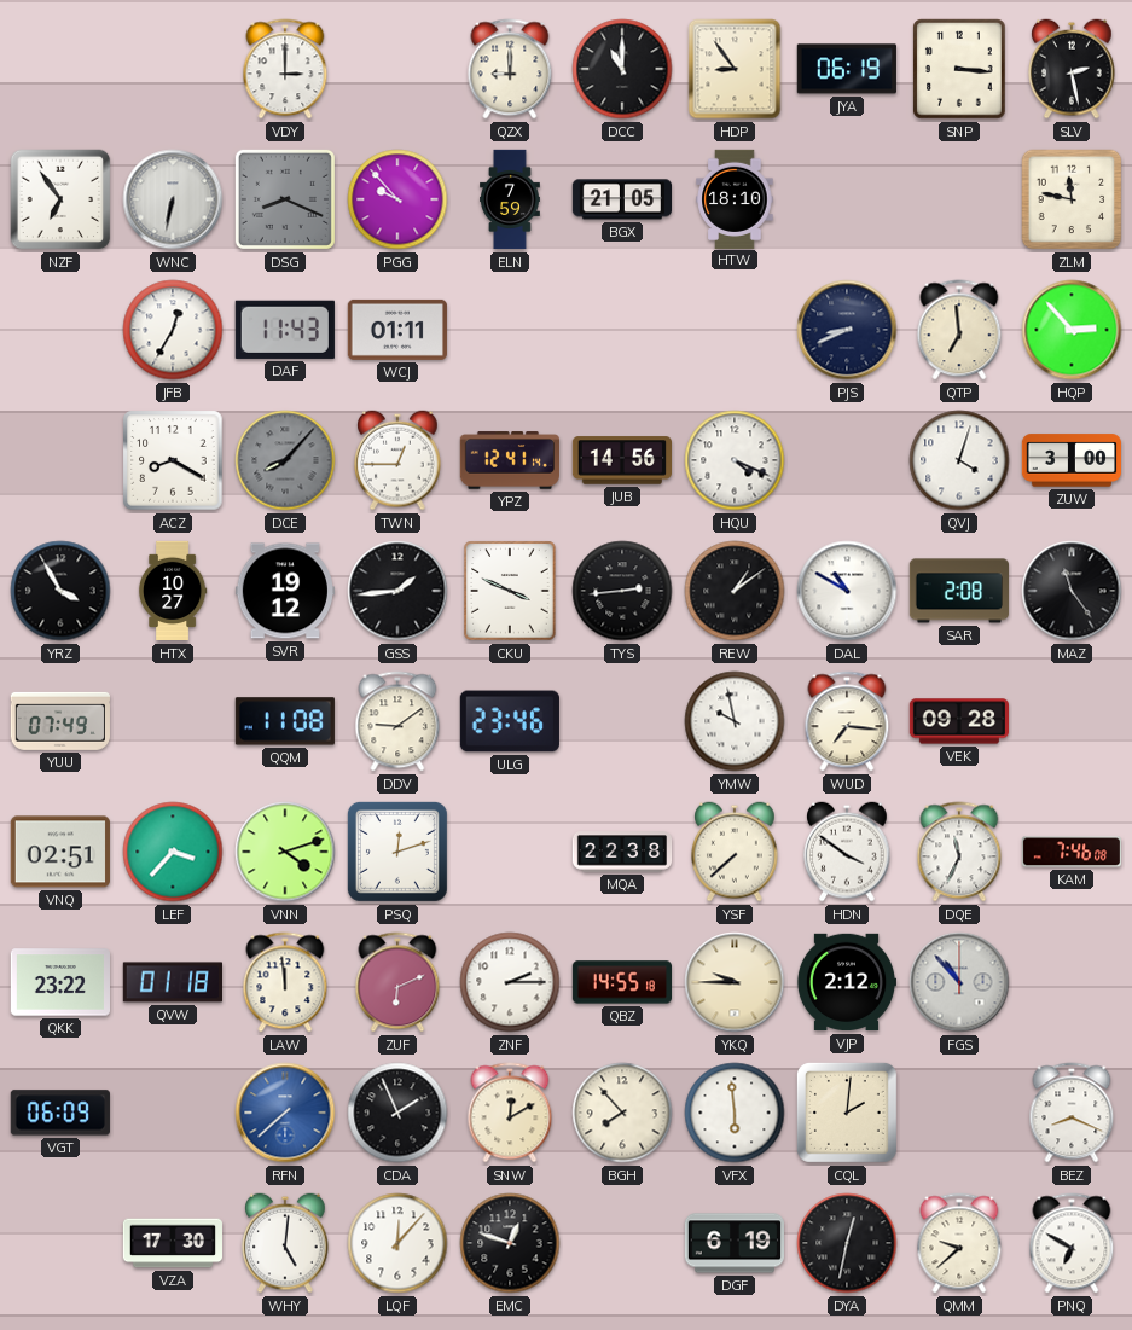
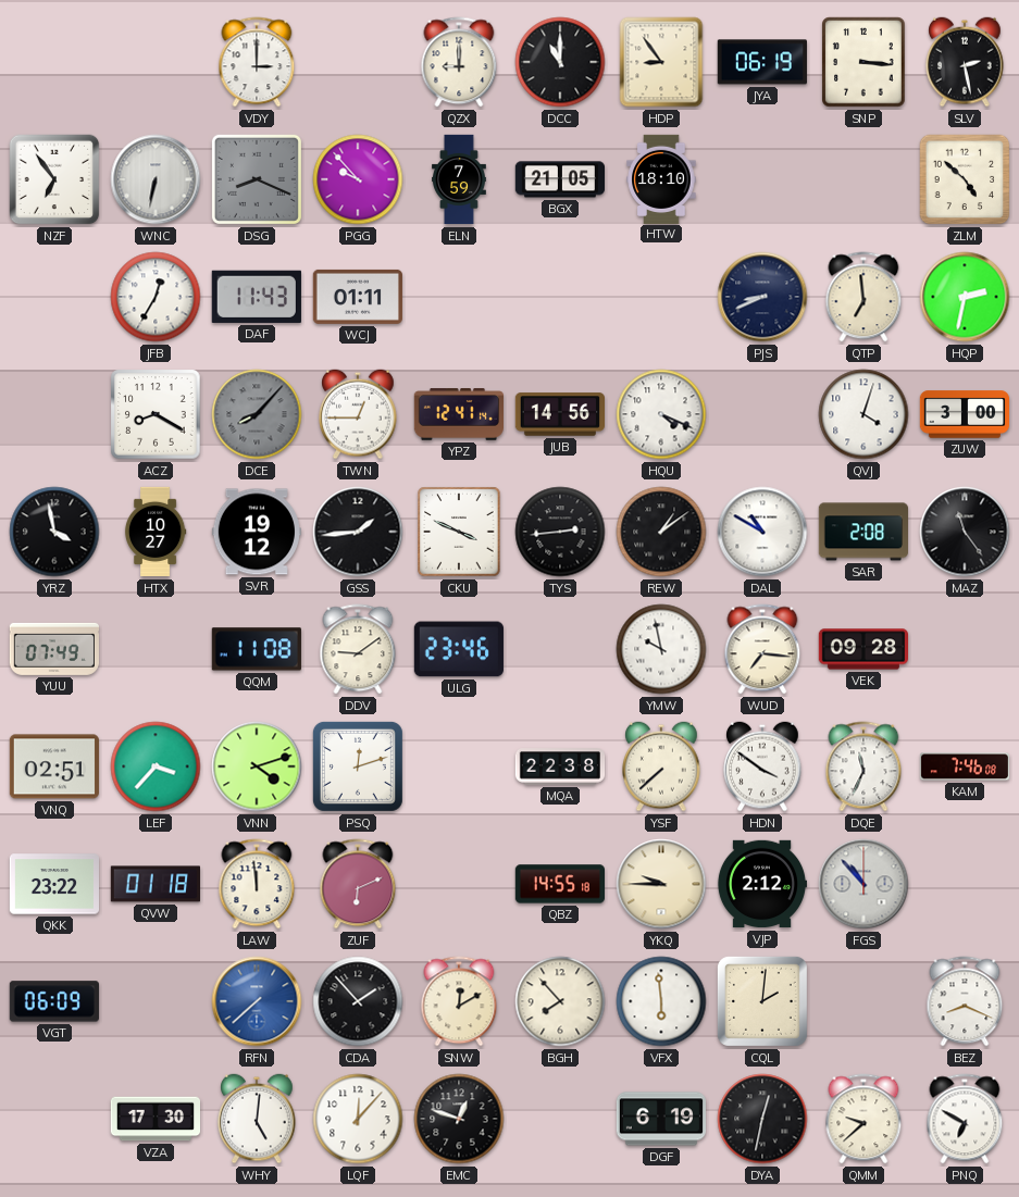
ZLM: 11:47 -> 4:52
HQP: 2:53 -> 2:32
YRZ: 3:55 -> 3:58
ZNF: 2:15 -> none
CDA: 1:56 -> 1:53
